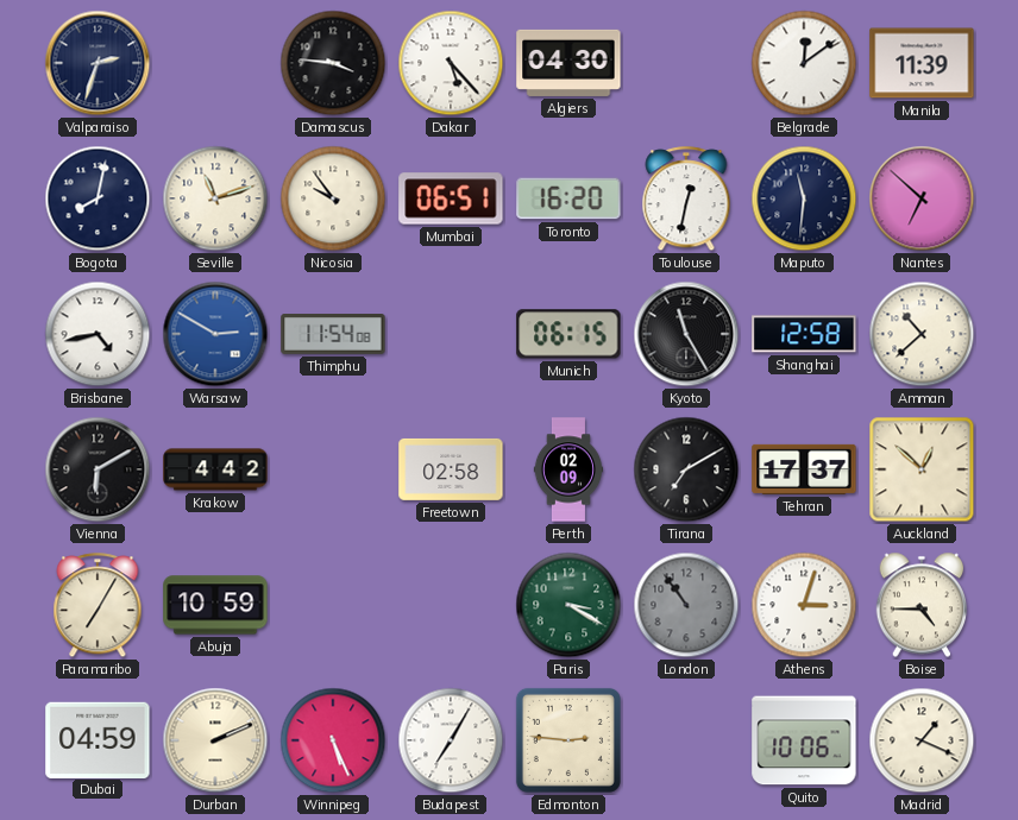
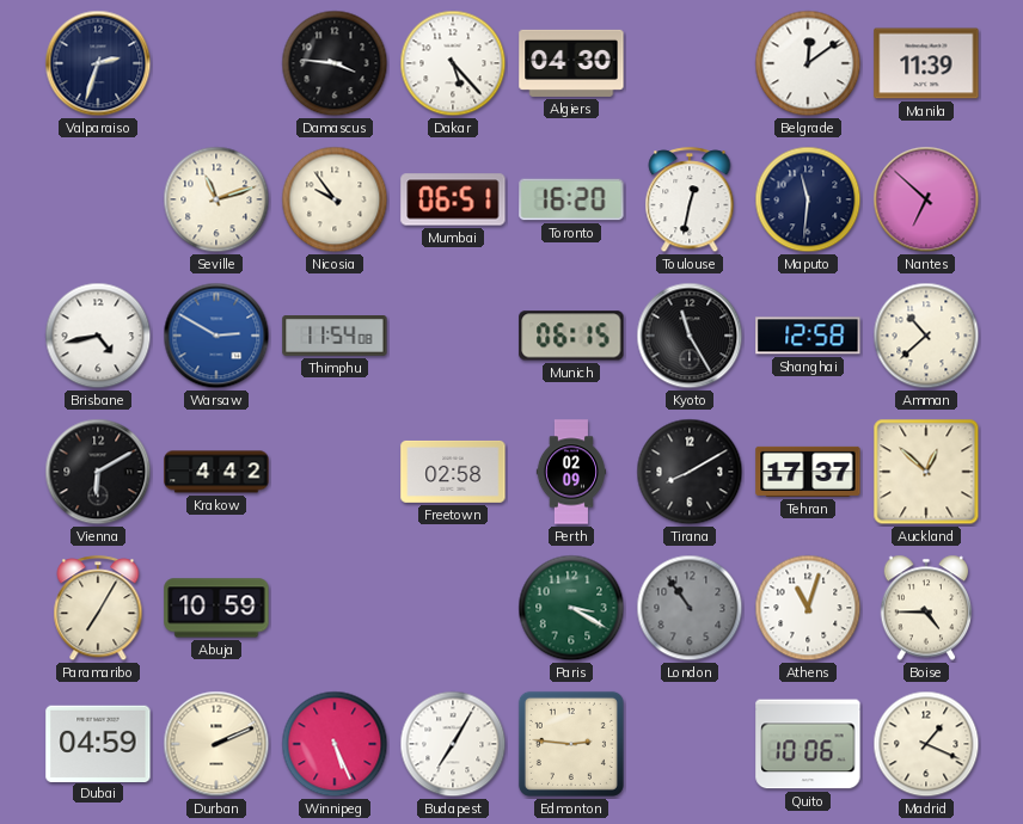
Bogota: 8:02 -> none
Tirana: 7:10 -> 8:10
Athens: 3:03 -> 11:03
